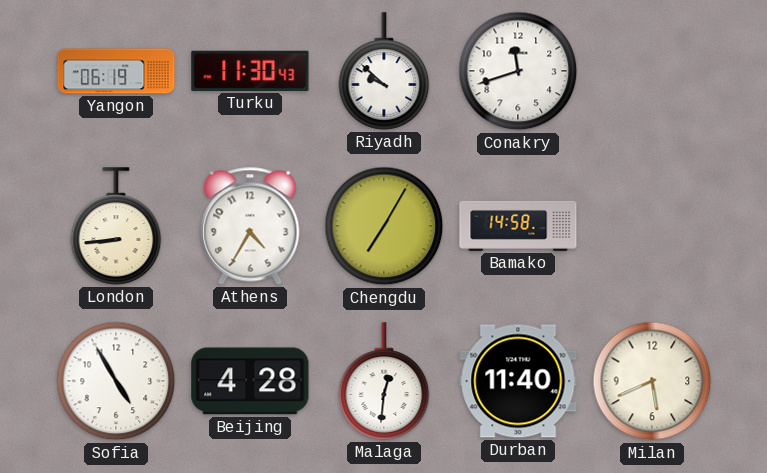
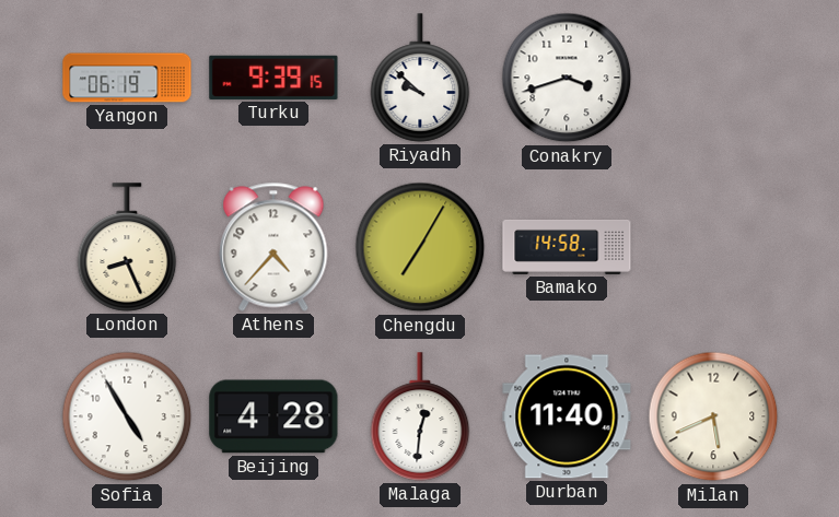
Turku: 11:30 -> 9:39
Conakry: 11:42 -> 3:42
London: 8:44 -> 8:26
Athens: 4:35 -> 4:37
